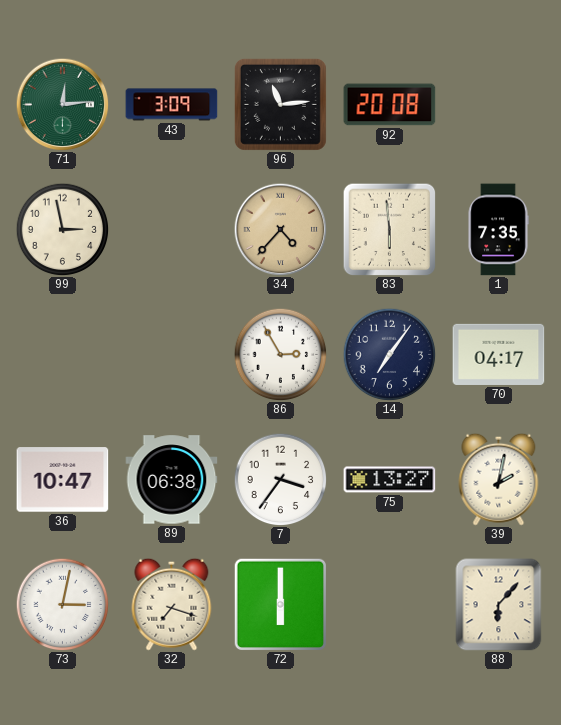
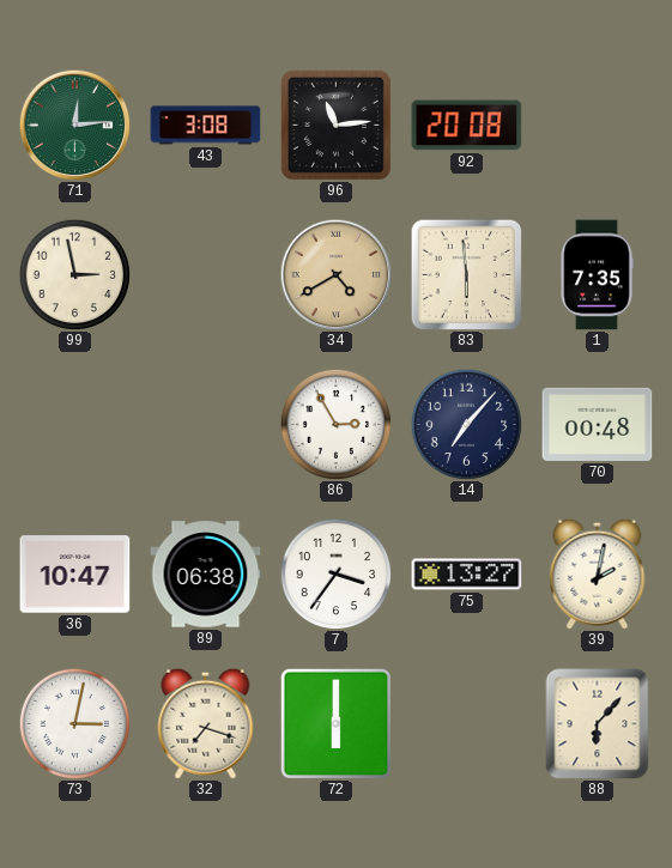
43: 3:09 -> 3:08
34: 4:37 -> 4:40
14: 7:06 -> 7:07
70: 04:17 -> 00:48
